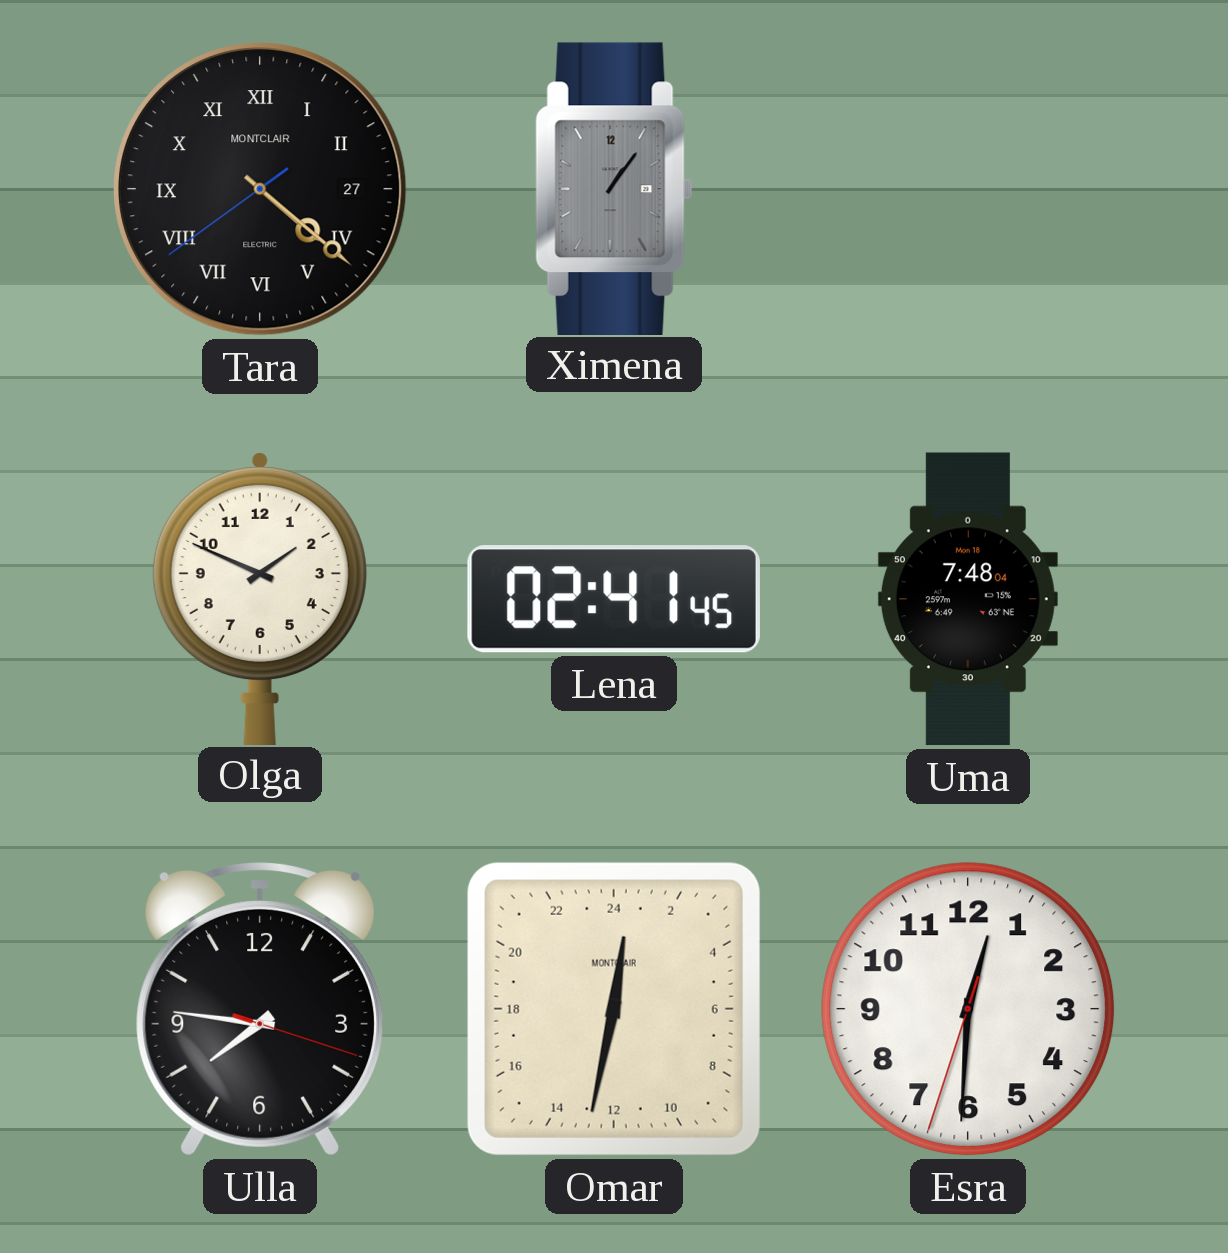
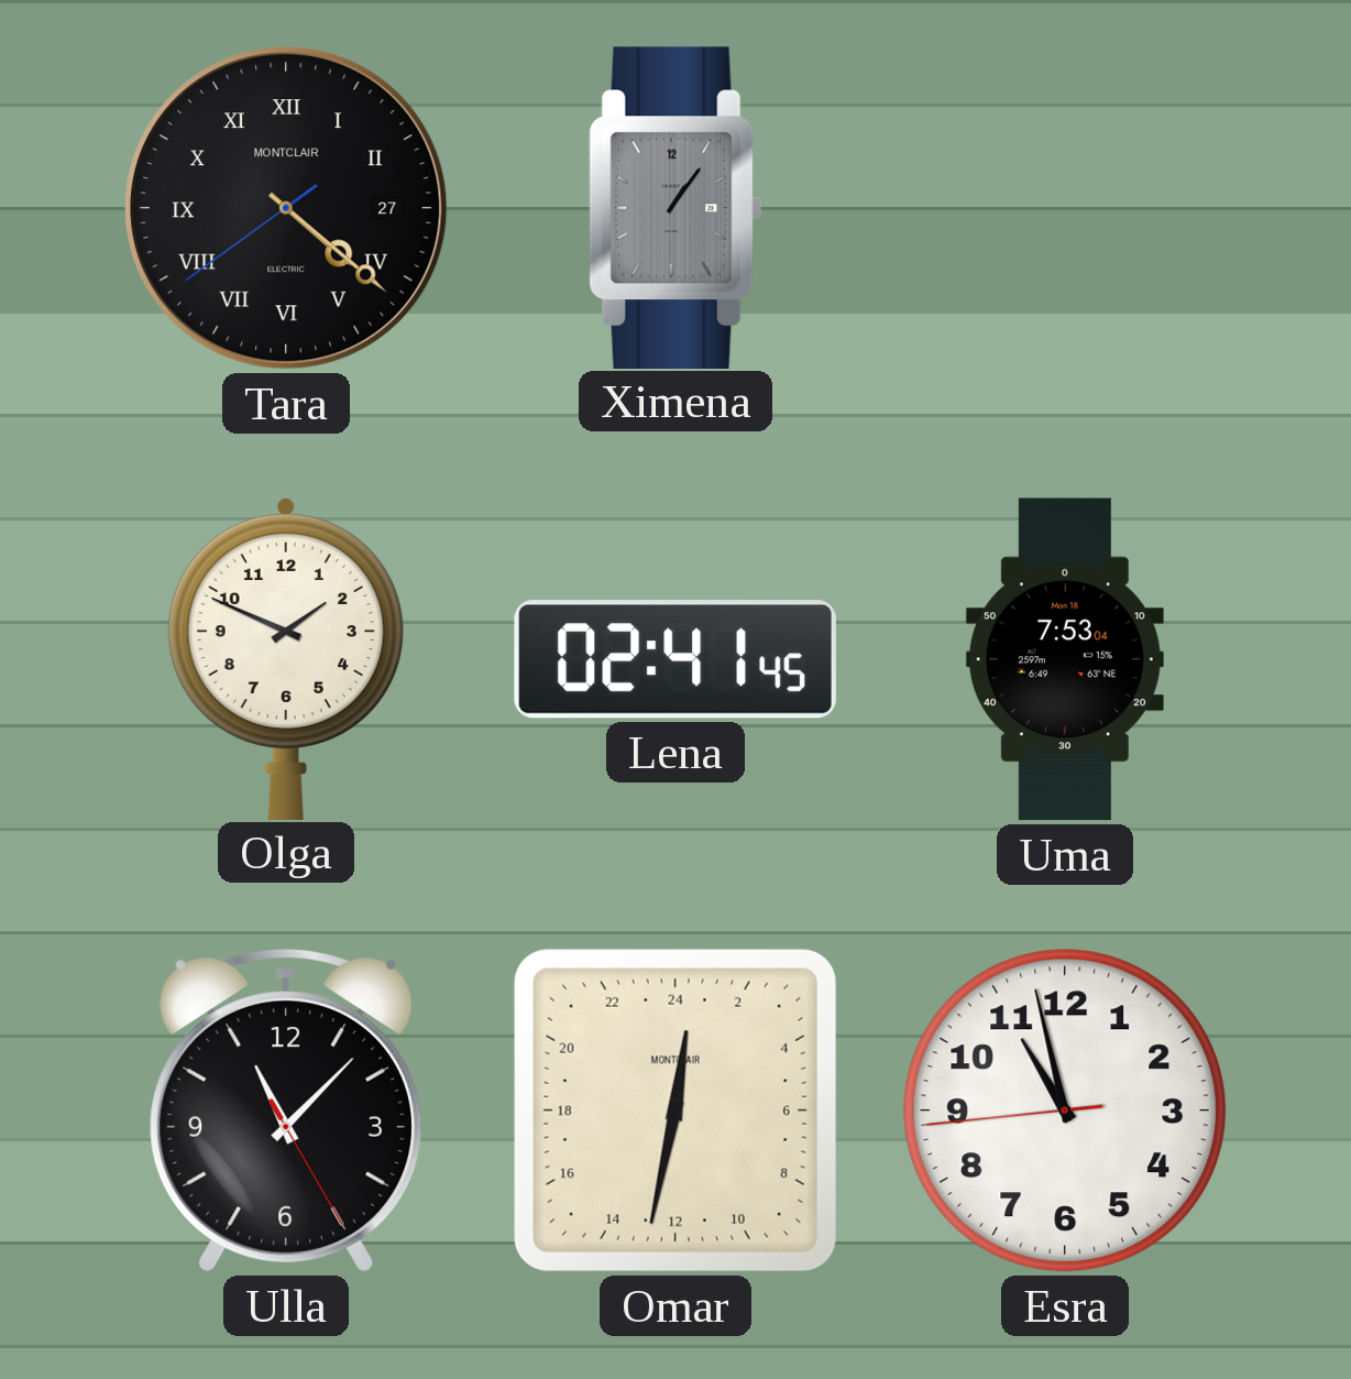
Uma: 7:48 -> 7:53
Ulla: 7:46 -> 11:07
Esra: 12:30 -> 10:57
